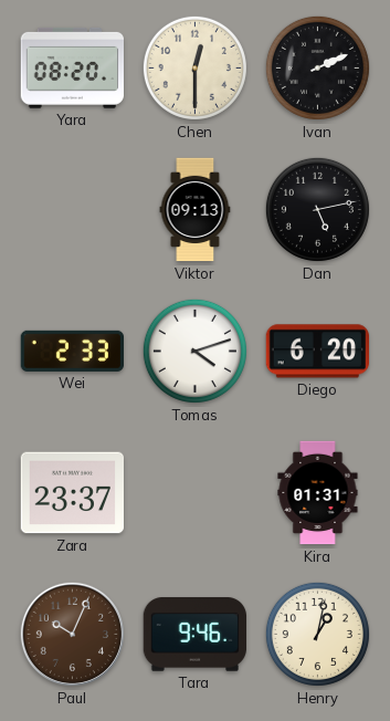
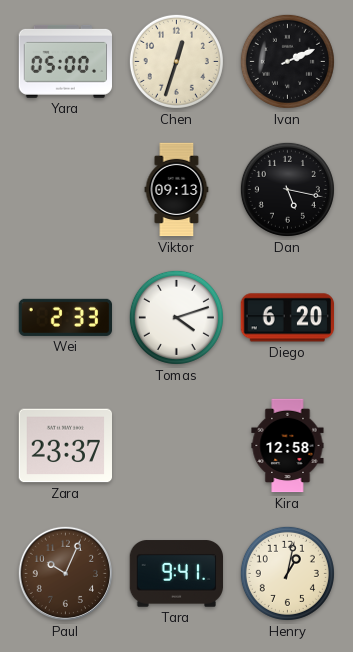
Yara: 08:20 -> 05:00
Chen: 12:30 -> 12:33
Dan: 5:13 -> 5:17
Kira: 01:31 -> 12:58
Tara: 9:46 -> 9:41
